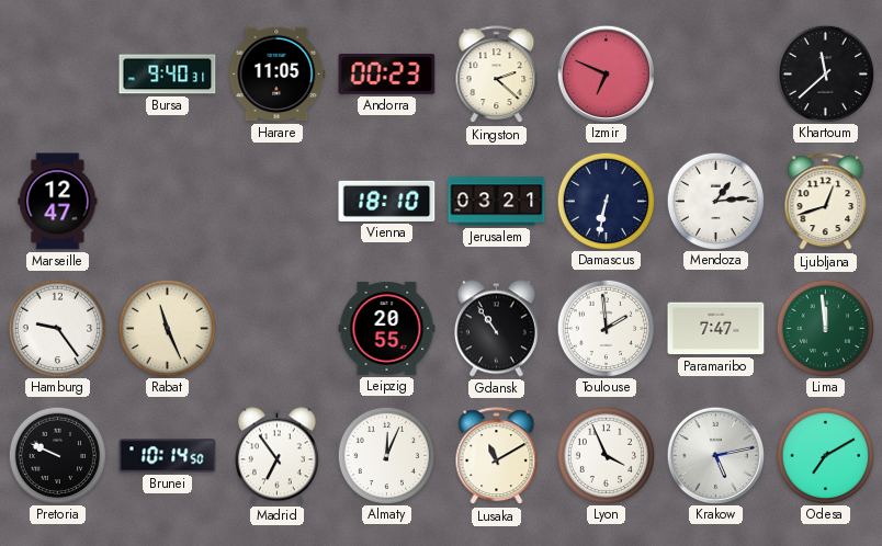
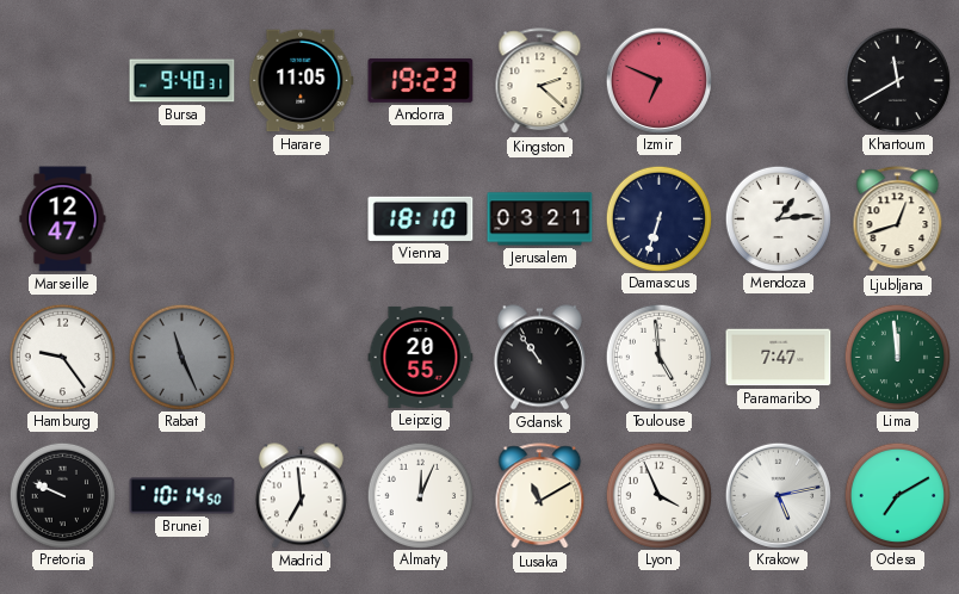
Andorra: 00:23 -> 19:23
Khartoum: 11:38 -> 11:40
Damascus: 6:32 -> 6:33
Rabat dial: cream -> grey
Toulouse: 1:59 -> 4:59
Madrid: 6:54 -> 6:59
